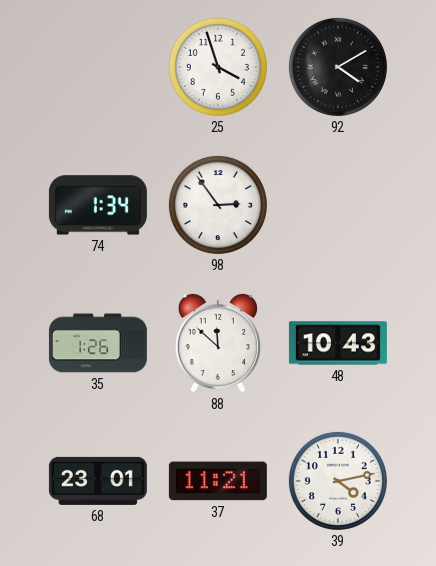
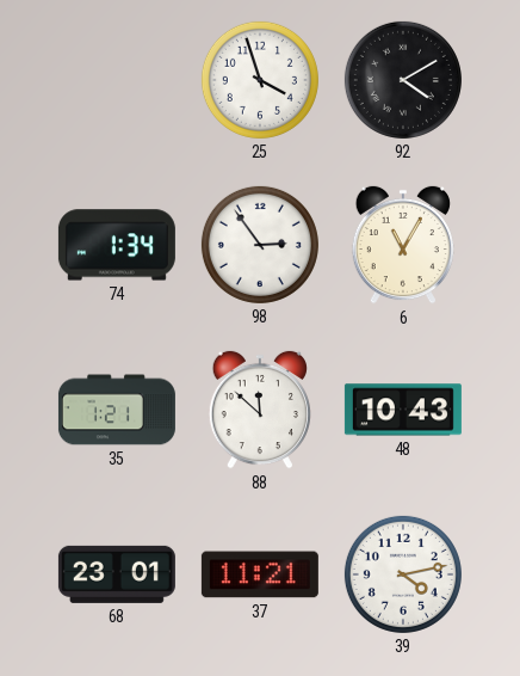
6: none -> 11:05
35: 1:26 -> 1:21
